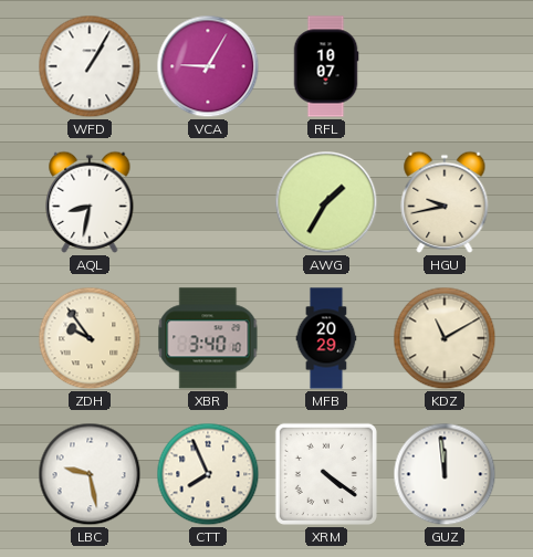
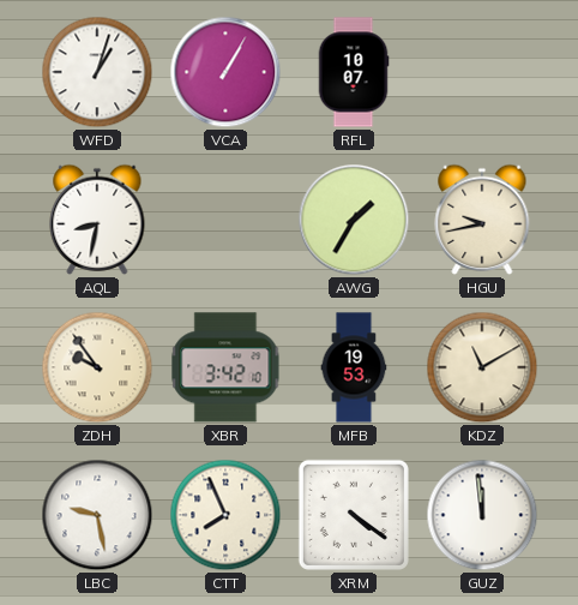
WFD: 1:05 -> 1:03
VCA: 9:05 -> 1:05
XBR: 3:40 -> 3:42
MFB: 20:29 -> 19:53
